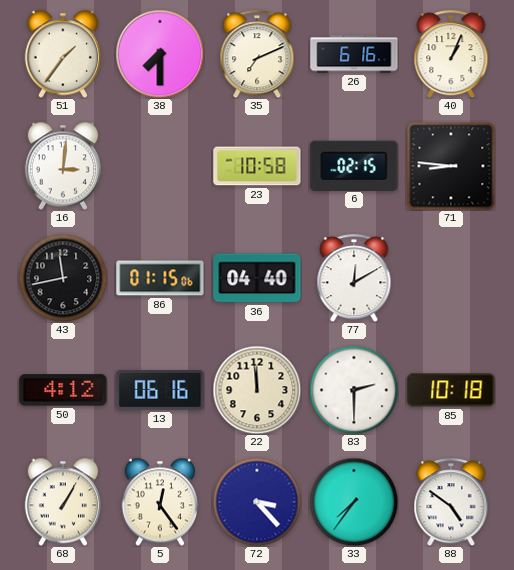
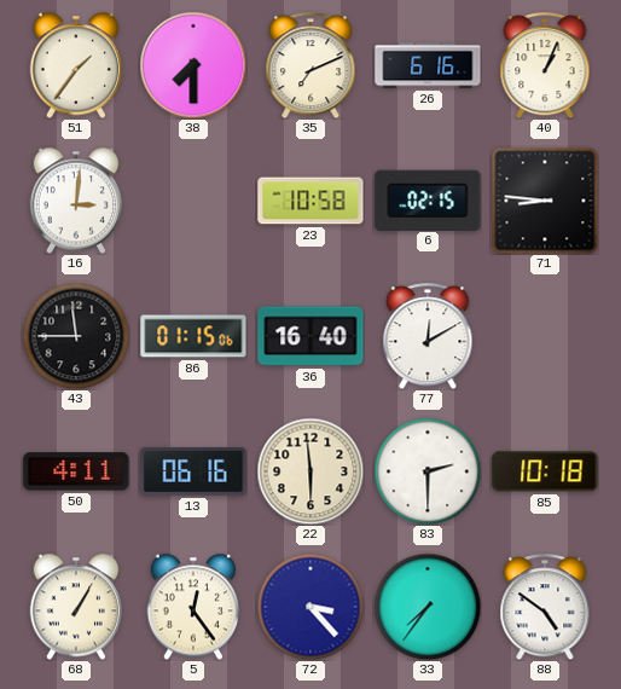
43: 11:43 -> 11:45
36: 04:40 -> 16:40
50: 4:12 -> 4:11
22: 11:59 -> 5:59
